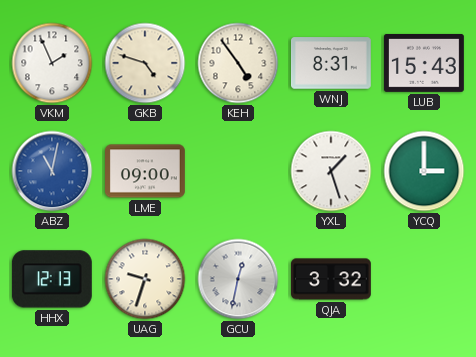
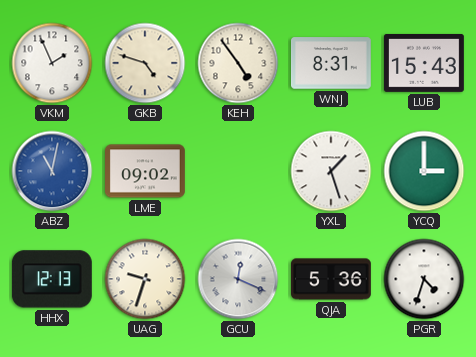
LME: 09:00 -> 09:02
GCU: 12:32 -> 12:19
QJA: 3:32 -> 5:36
PGR: none -> 4:33
